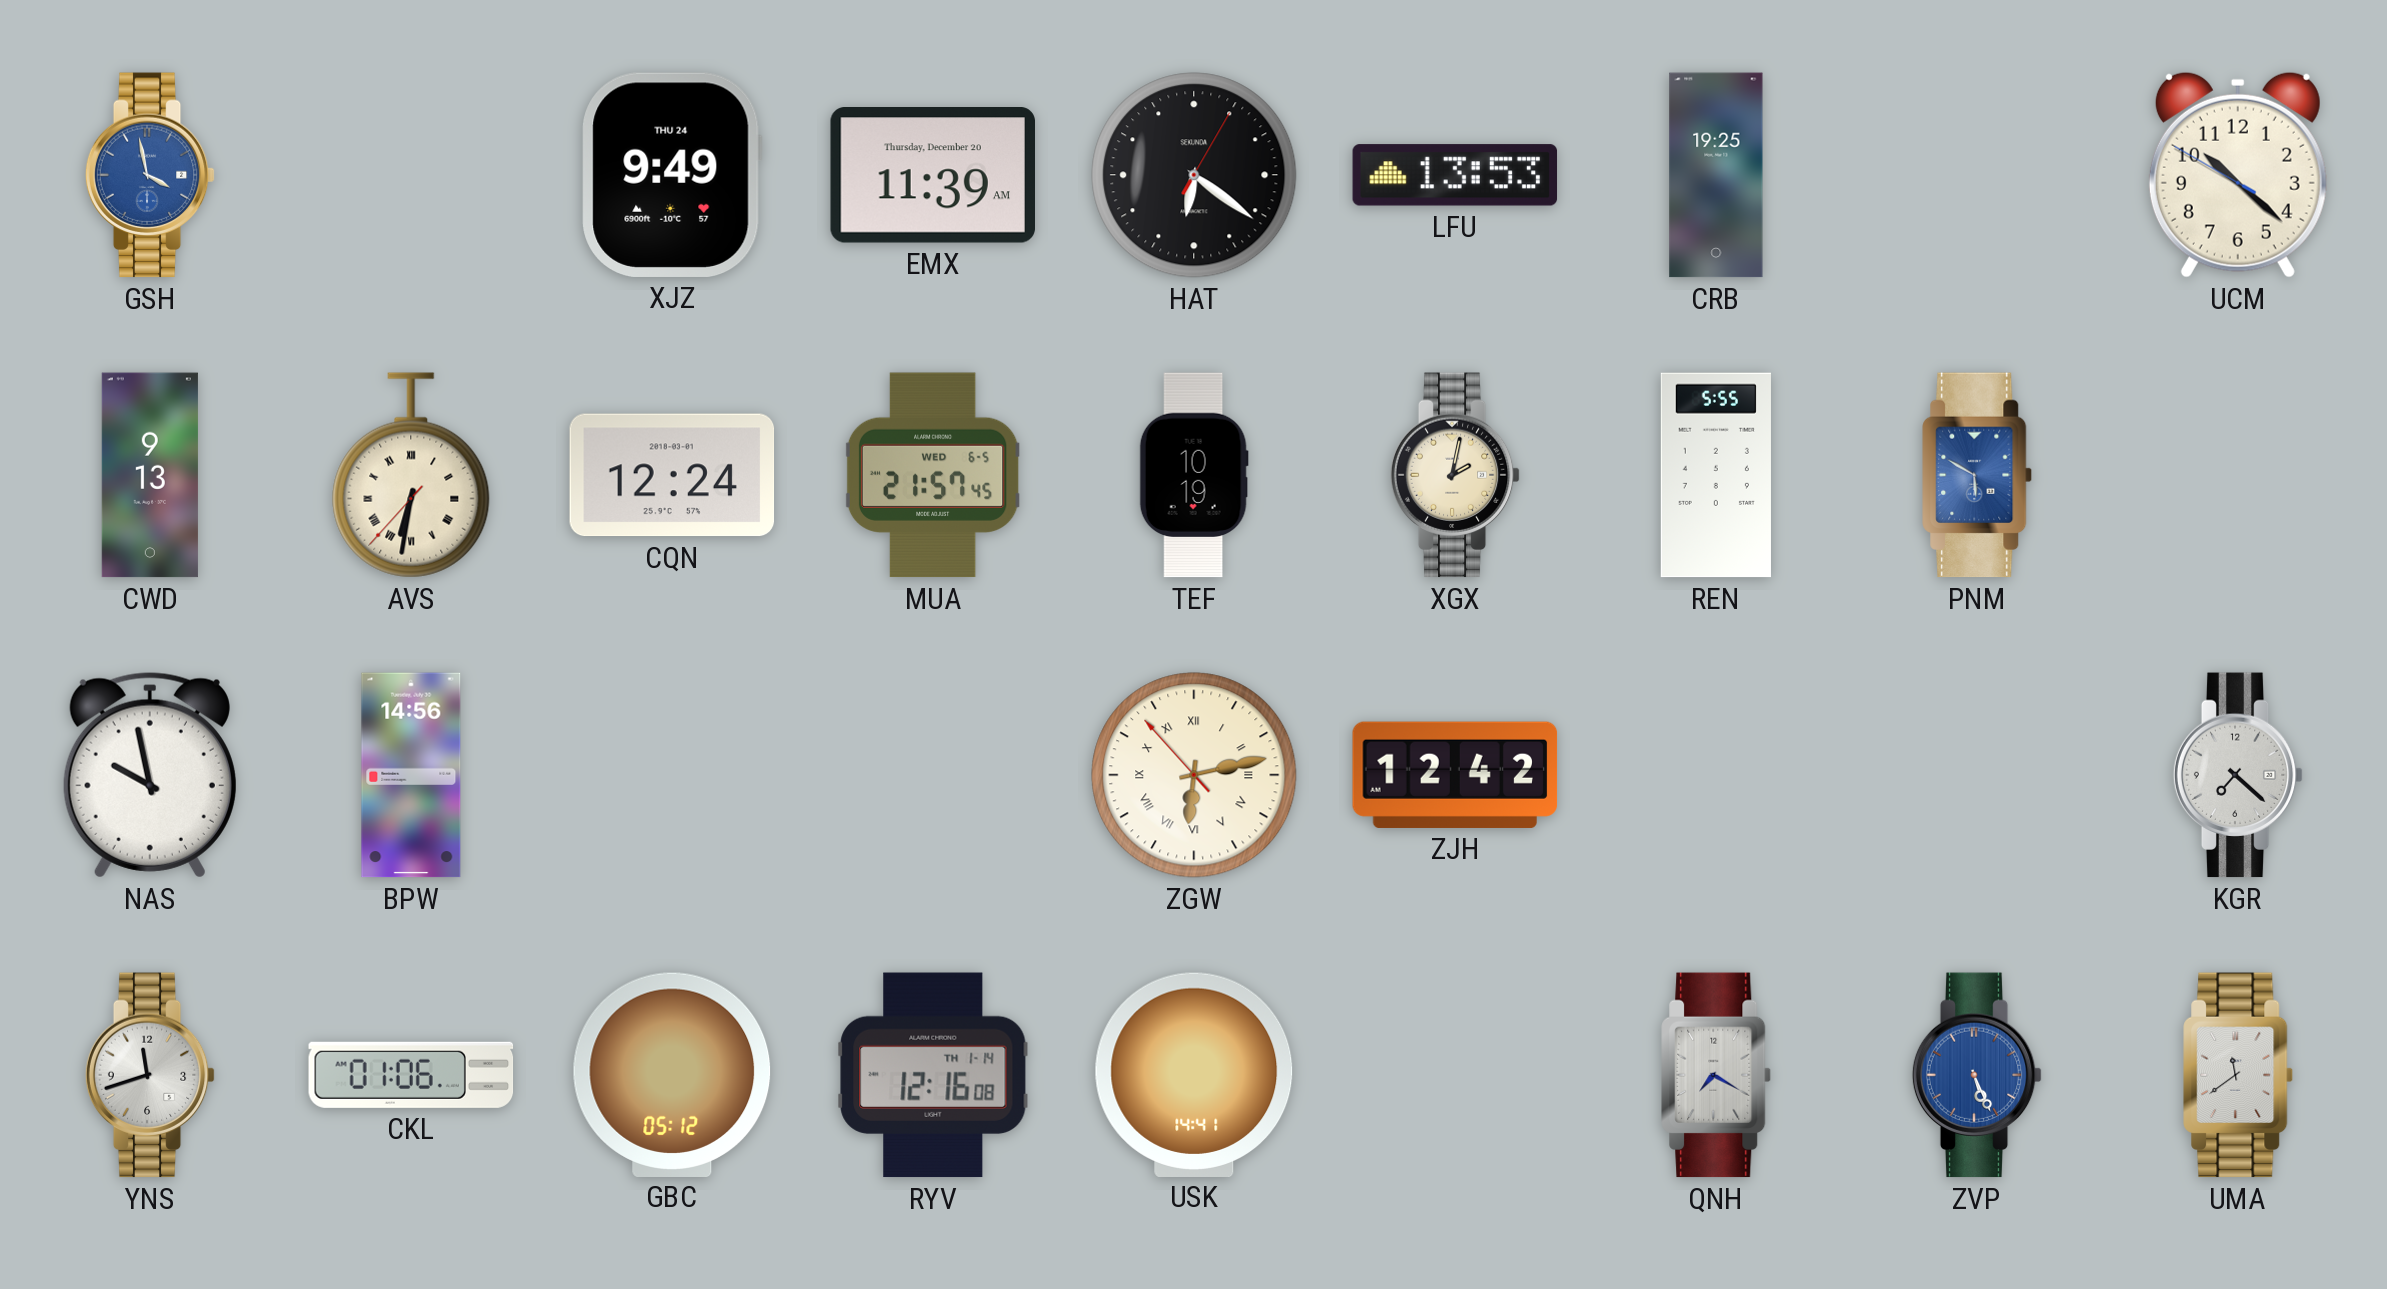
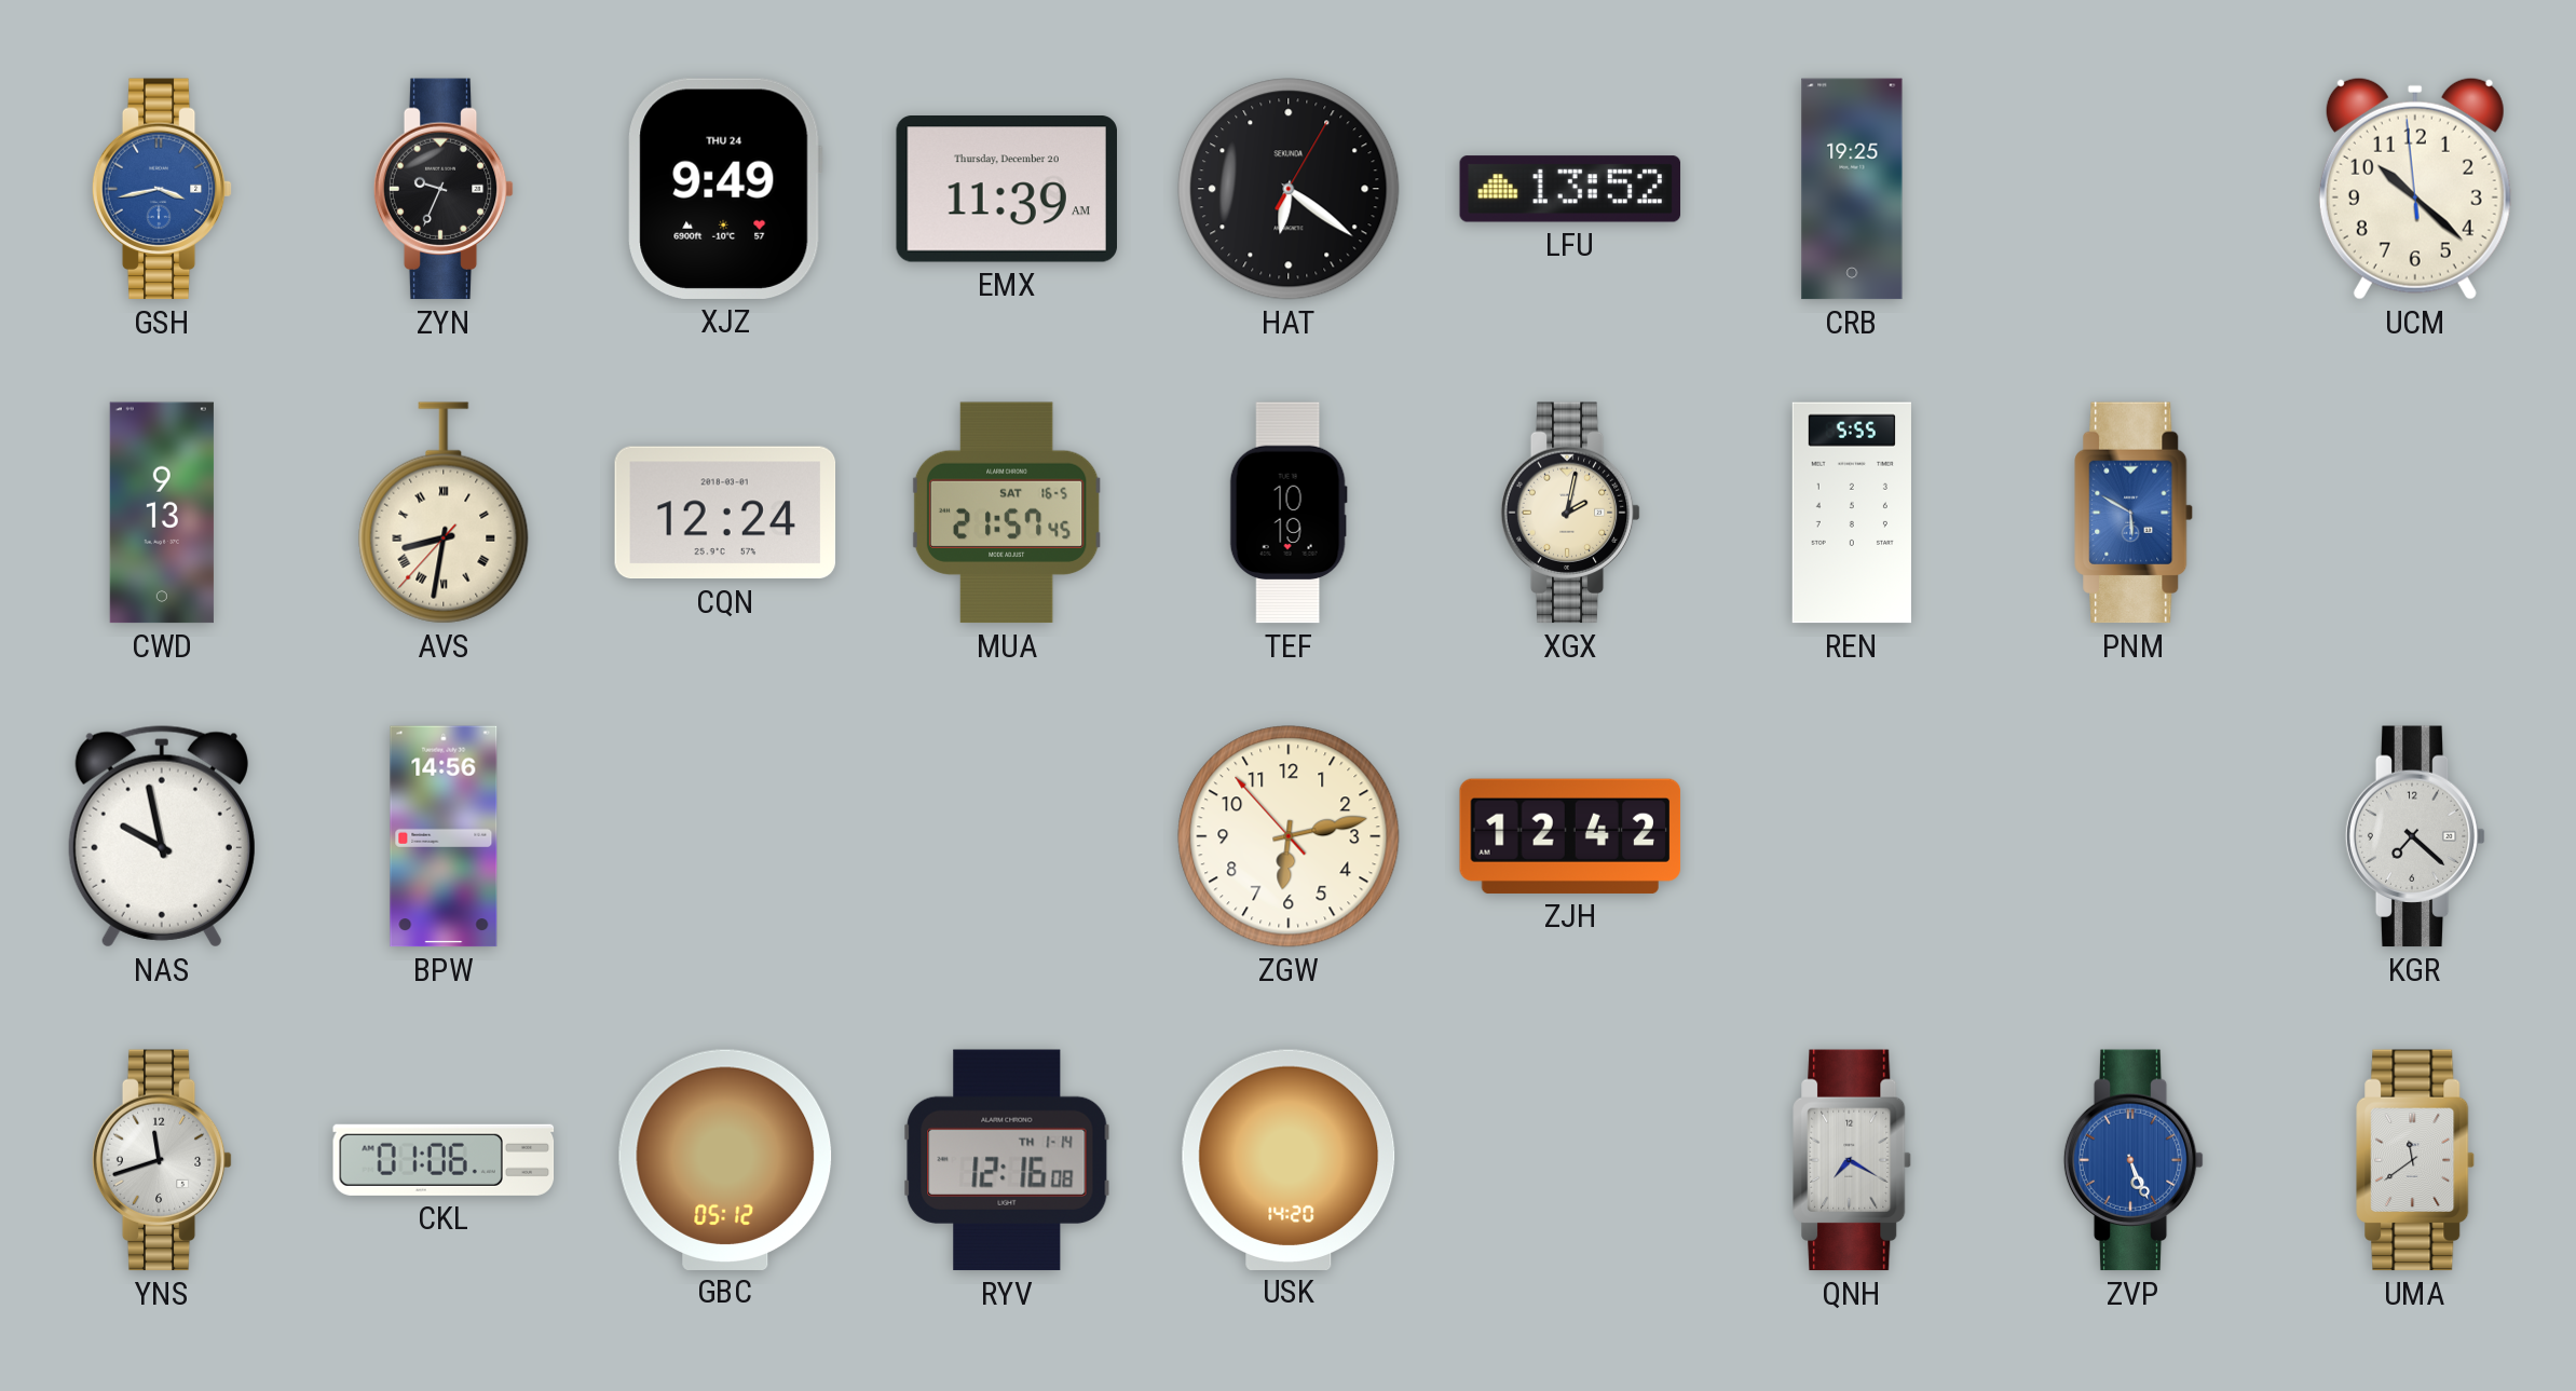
GSH: 3:58 -> 3:43
ZYN: none -> 9:34
LFU: 13:53 -> 13:52
UCM: 10:21:50 -> 10:21:59
AVS: 6:31 -> 8:31
MUA date: WED 6-5 -> SAT 16-5
ZGW numerals: Roman -> Arabic
USK: 14:41 -> 14:20
